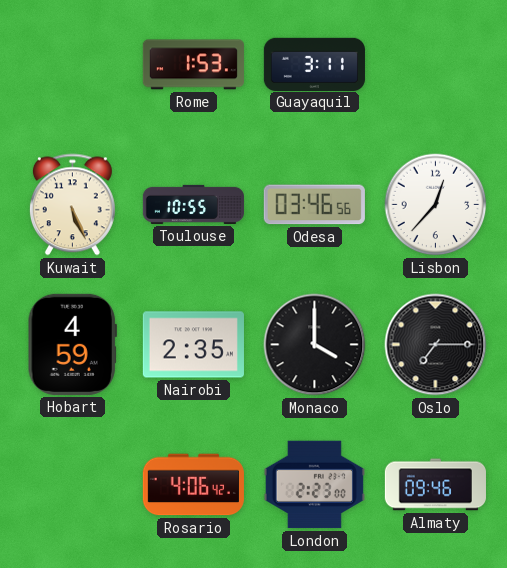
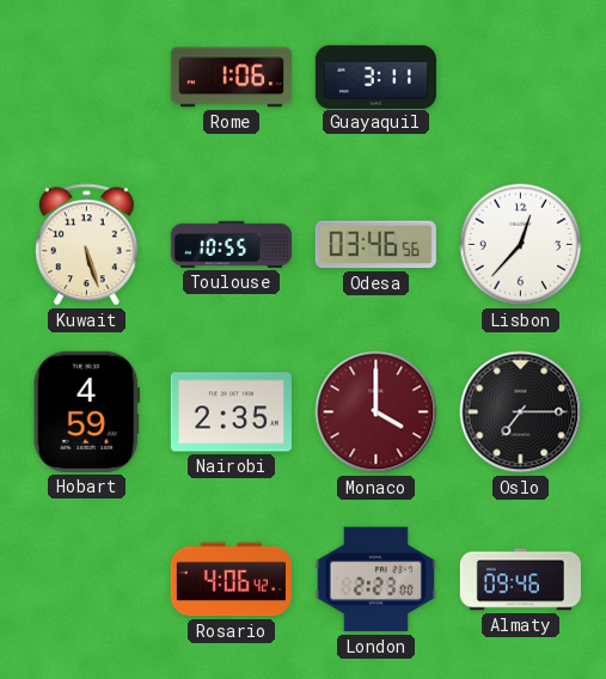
Rome: 1:53 -> 1:06
Kuwait: 5:26 -> 5:27
Monaco dial: black -> burgundy
